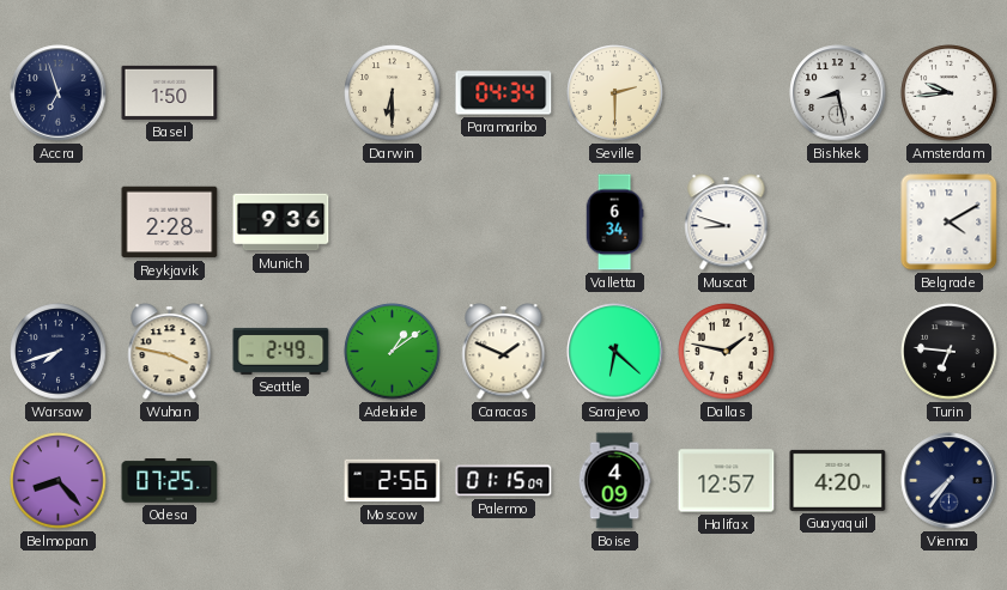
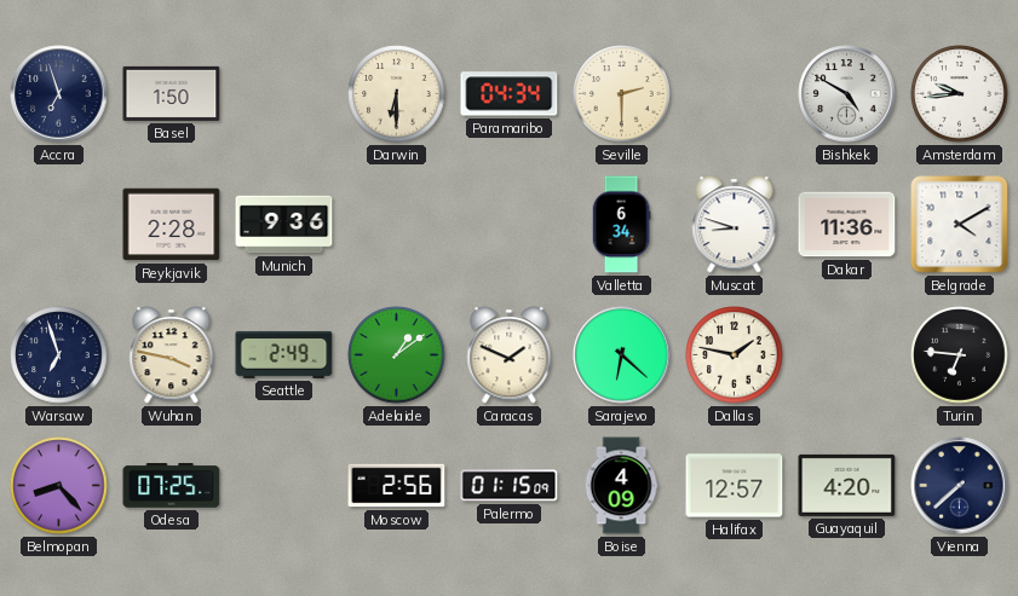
Bishkek: 8:28 -> 4:50
Dakar: none -> 11:36
Warsaw: 7:42 -> 6:57
Vienna: 7:36 -> 7:38
